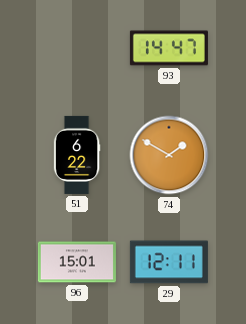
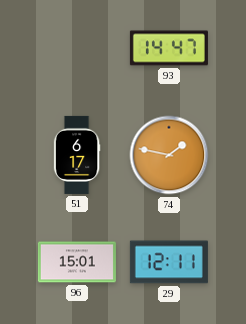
51: 6:22 -> 6:17
74: 1:50 -> 1:47
